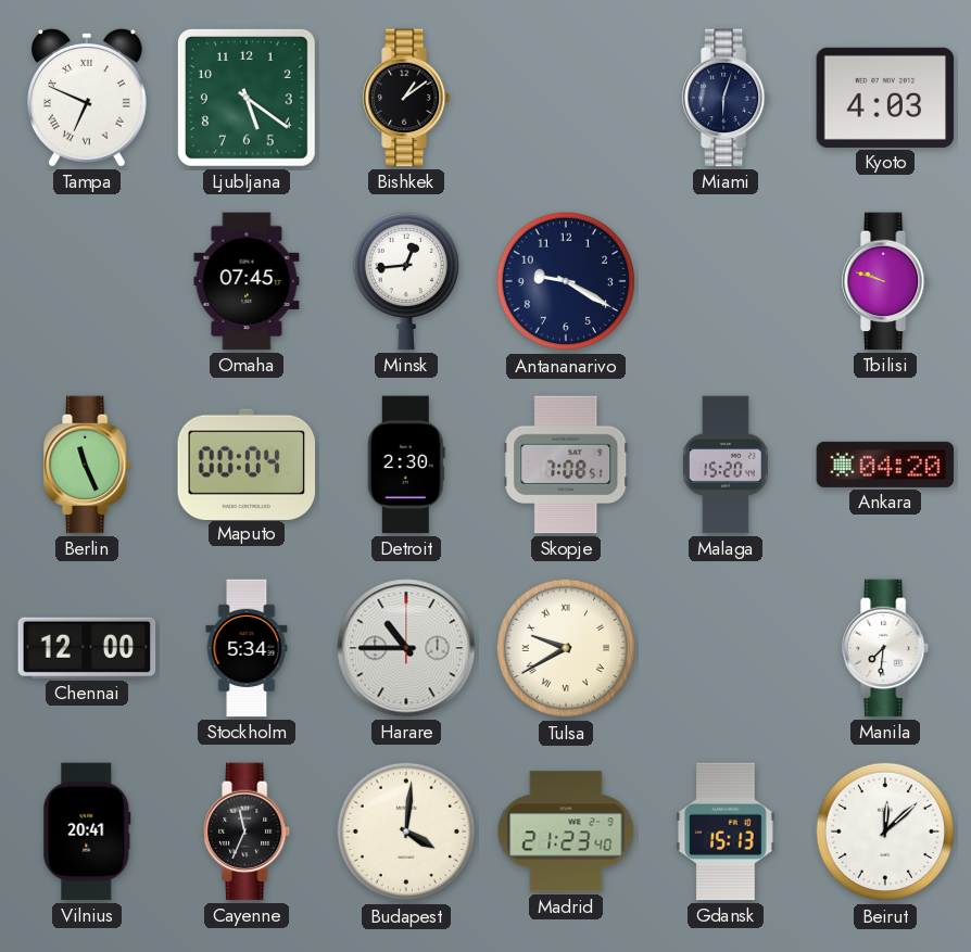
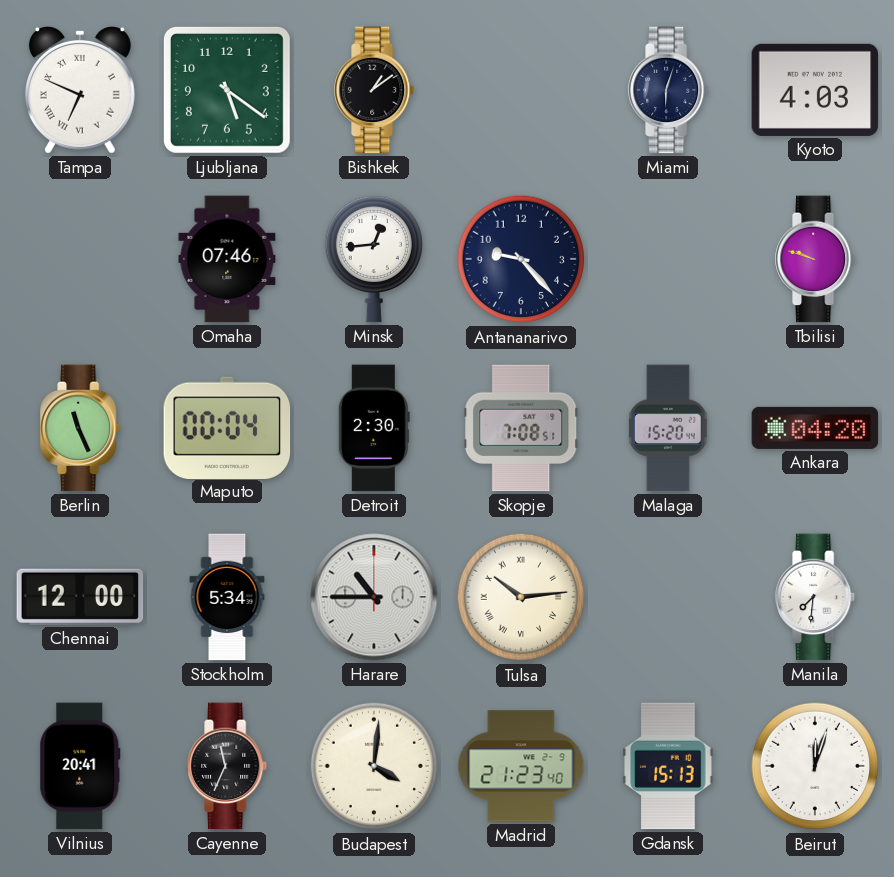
Omaha: 07:45 -> 07:46
Antananarivo: 9:20 -> 9:23
Tulsa: 9:40 -> 10:14
Beirut: 12:08 -> 12:03
